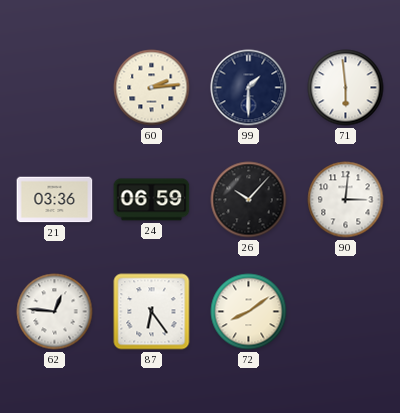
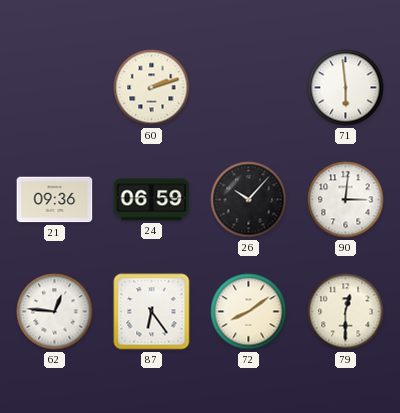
60: 2:14 -> 2:12
99: 1:30 -> none
21: 03:36 -> 09:36
79: none -> 12:30
